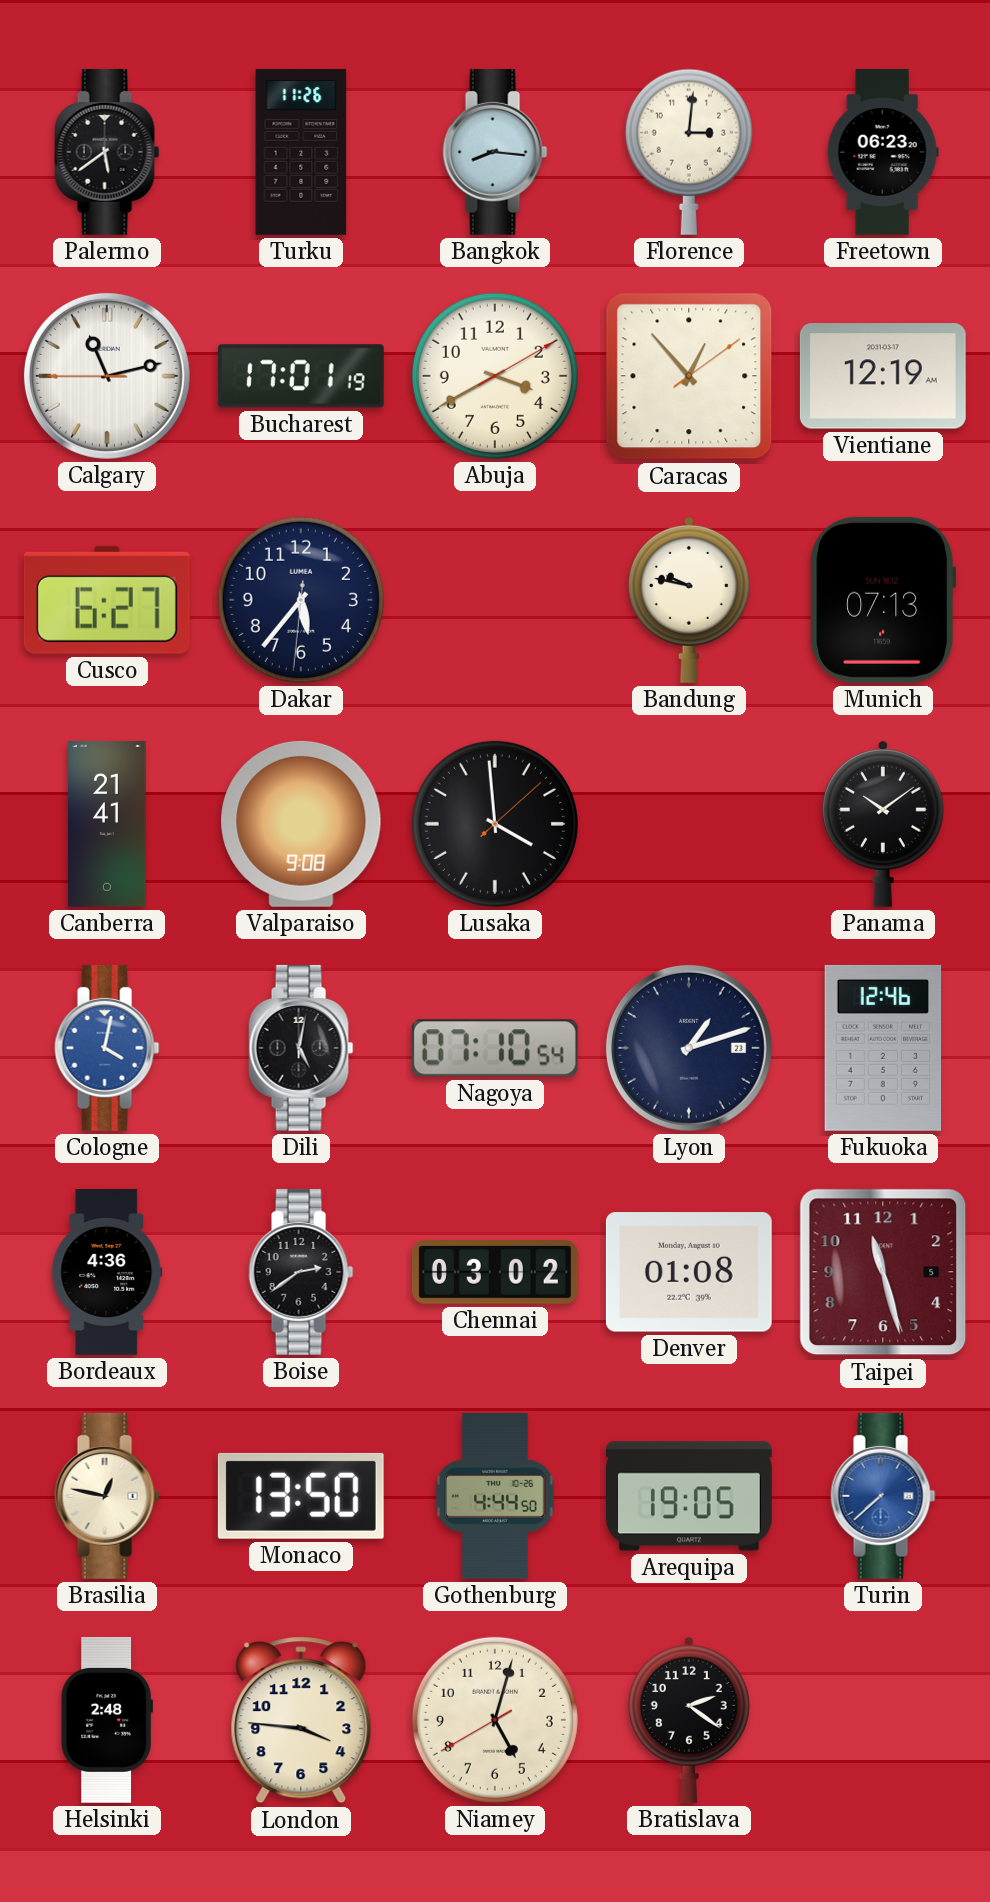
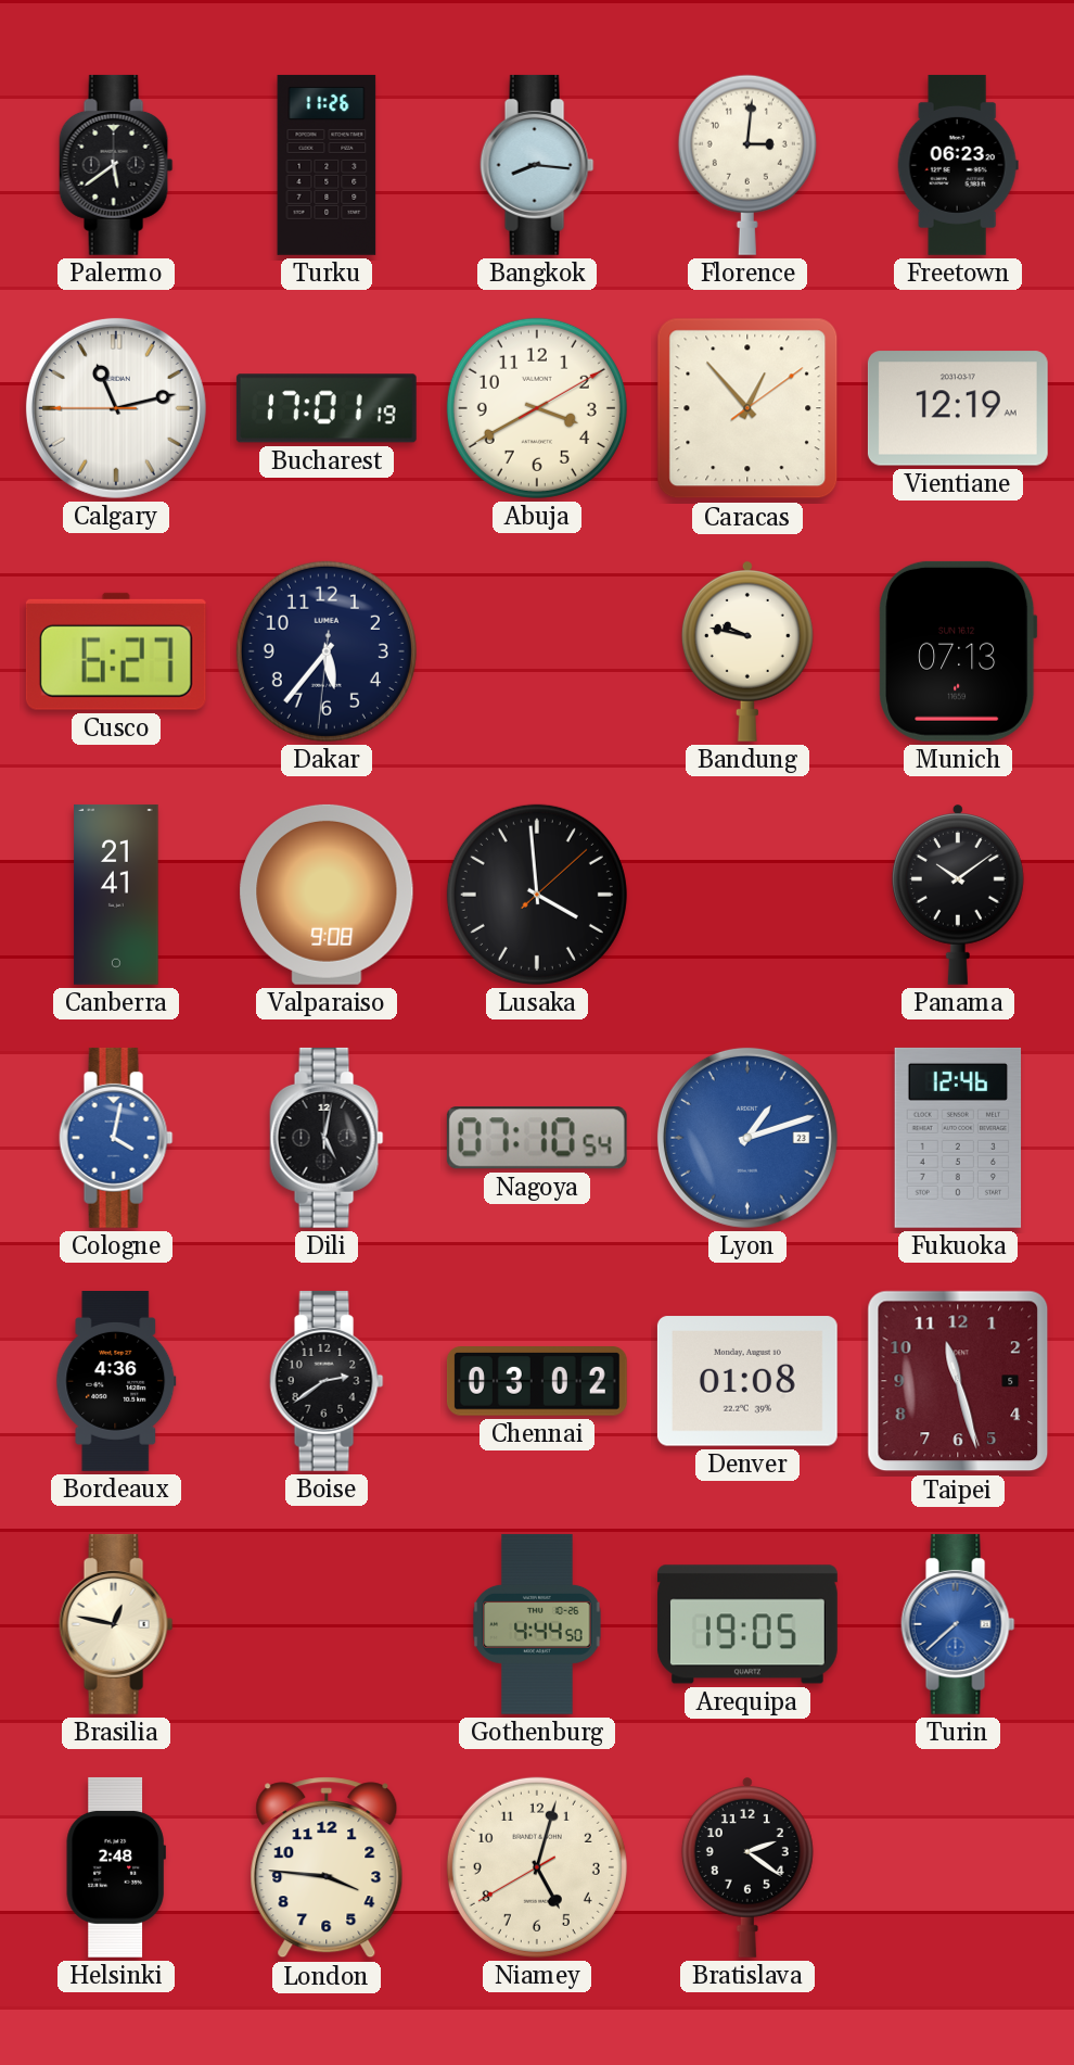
Lyon dial: navy -> blue
Monaco: 13:50 -> none
